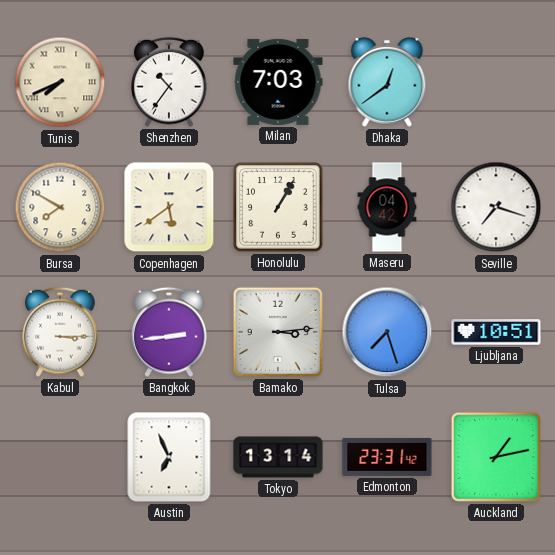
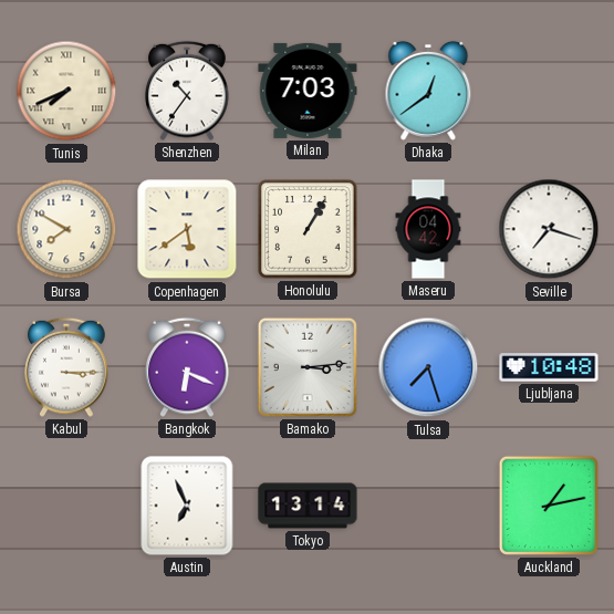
Bangkok: 2:44 -> 6:19
Ljubljana: 10:51 -> 10:48
Edmonton: 23:31 -> none
